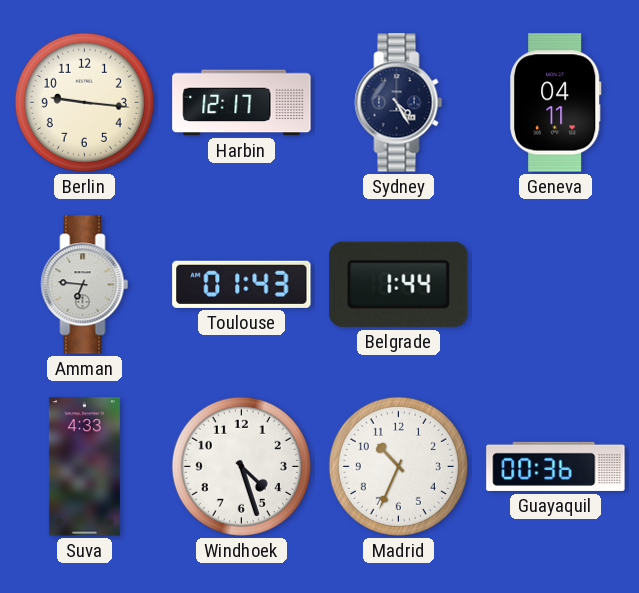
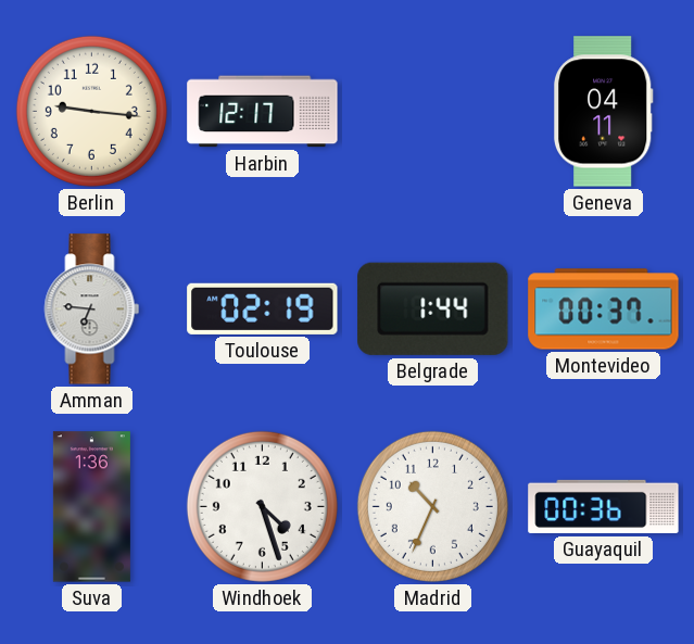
Sydney: 4:25 -> none
Toulouse: 01:43 -> 02:19
Montevideo: none -> 00:37
Suva: 4:33 -> 1:36
